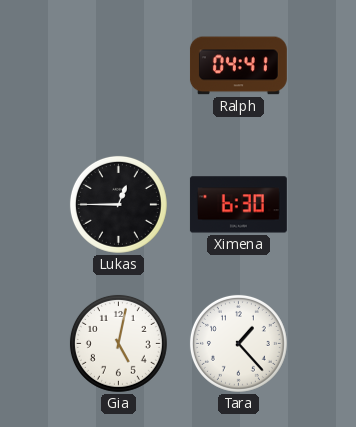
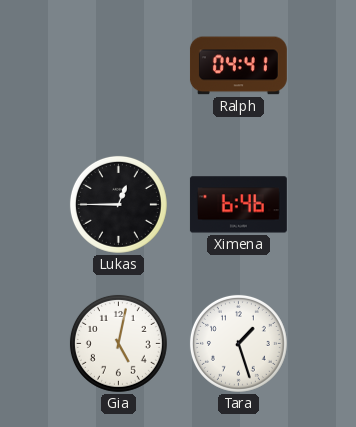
Ximena: 6:30 -> 6:46
Tara: 1:23 -> 1:27
